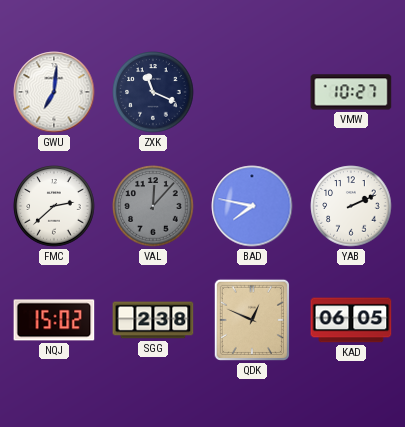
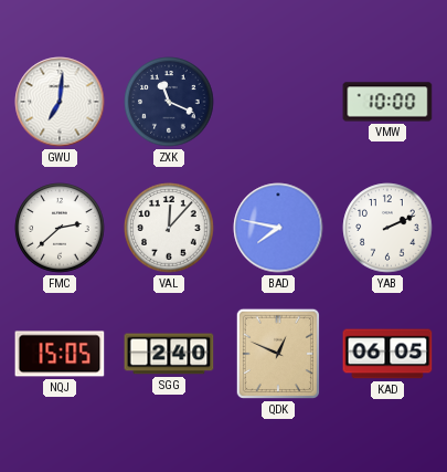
VMW: 10:27 -> 10:00
VAL dial: grey -> white
NQJ: 15:02 -> 15:05
SGG: 2:38 -> 2:40
